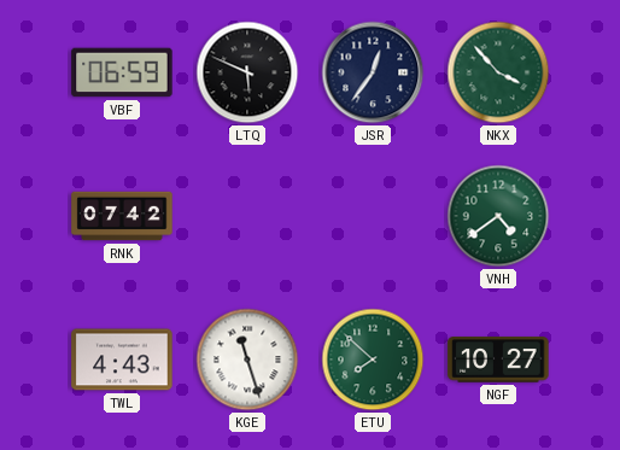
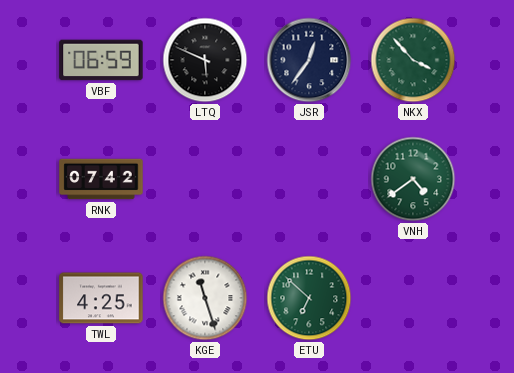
TWL: 4:43 -> 4:25
ETU: 7:52 -> 6:52
NGF: 10:27 -> none
